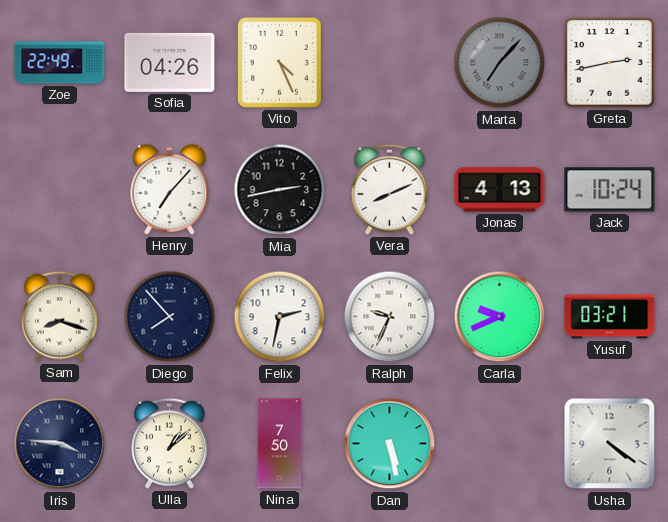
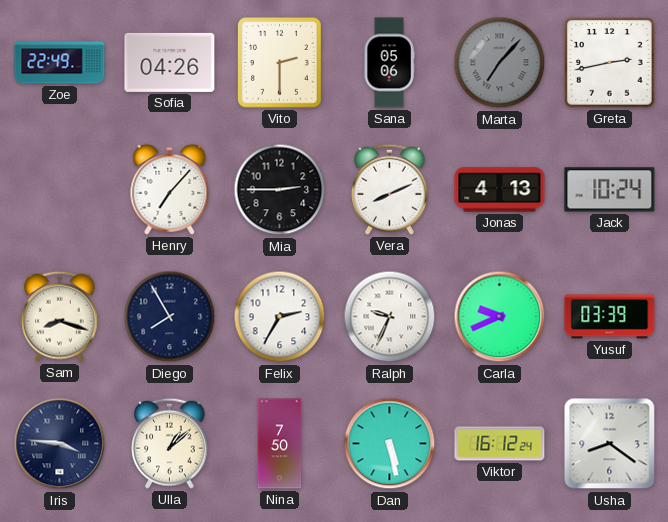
Vito: 4:26 -> 2:30
Sana: none -> 05:06
Mia: 2:43 -> 2:45
Diego: 7:53 -> 7:55
Felix: 2:32 -> 2:35
Yusuf: 03:21 -> 03:39
Viktor: none -> 16:12
Usha: 4:21 -> 8:21
